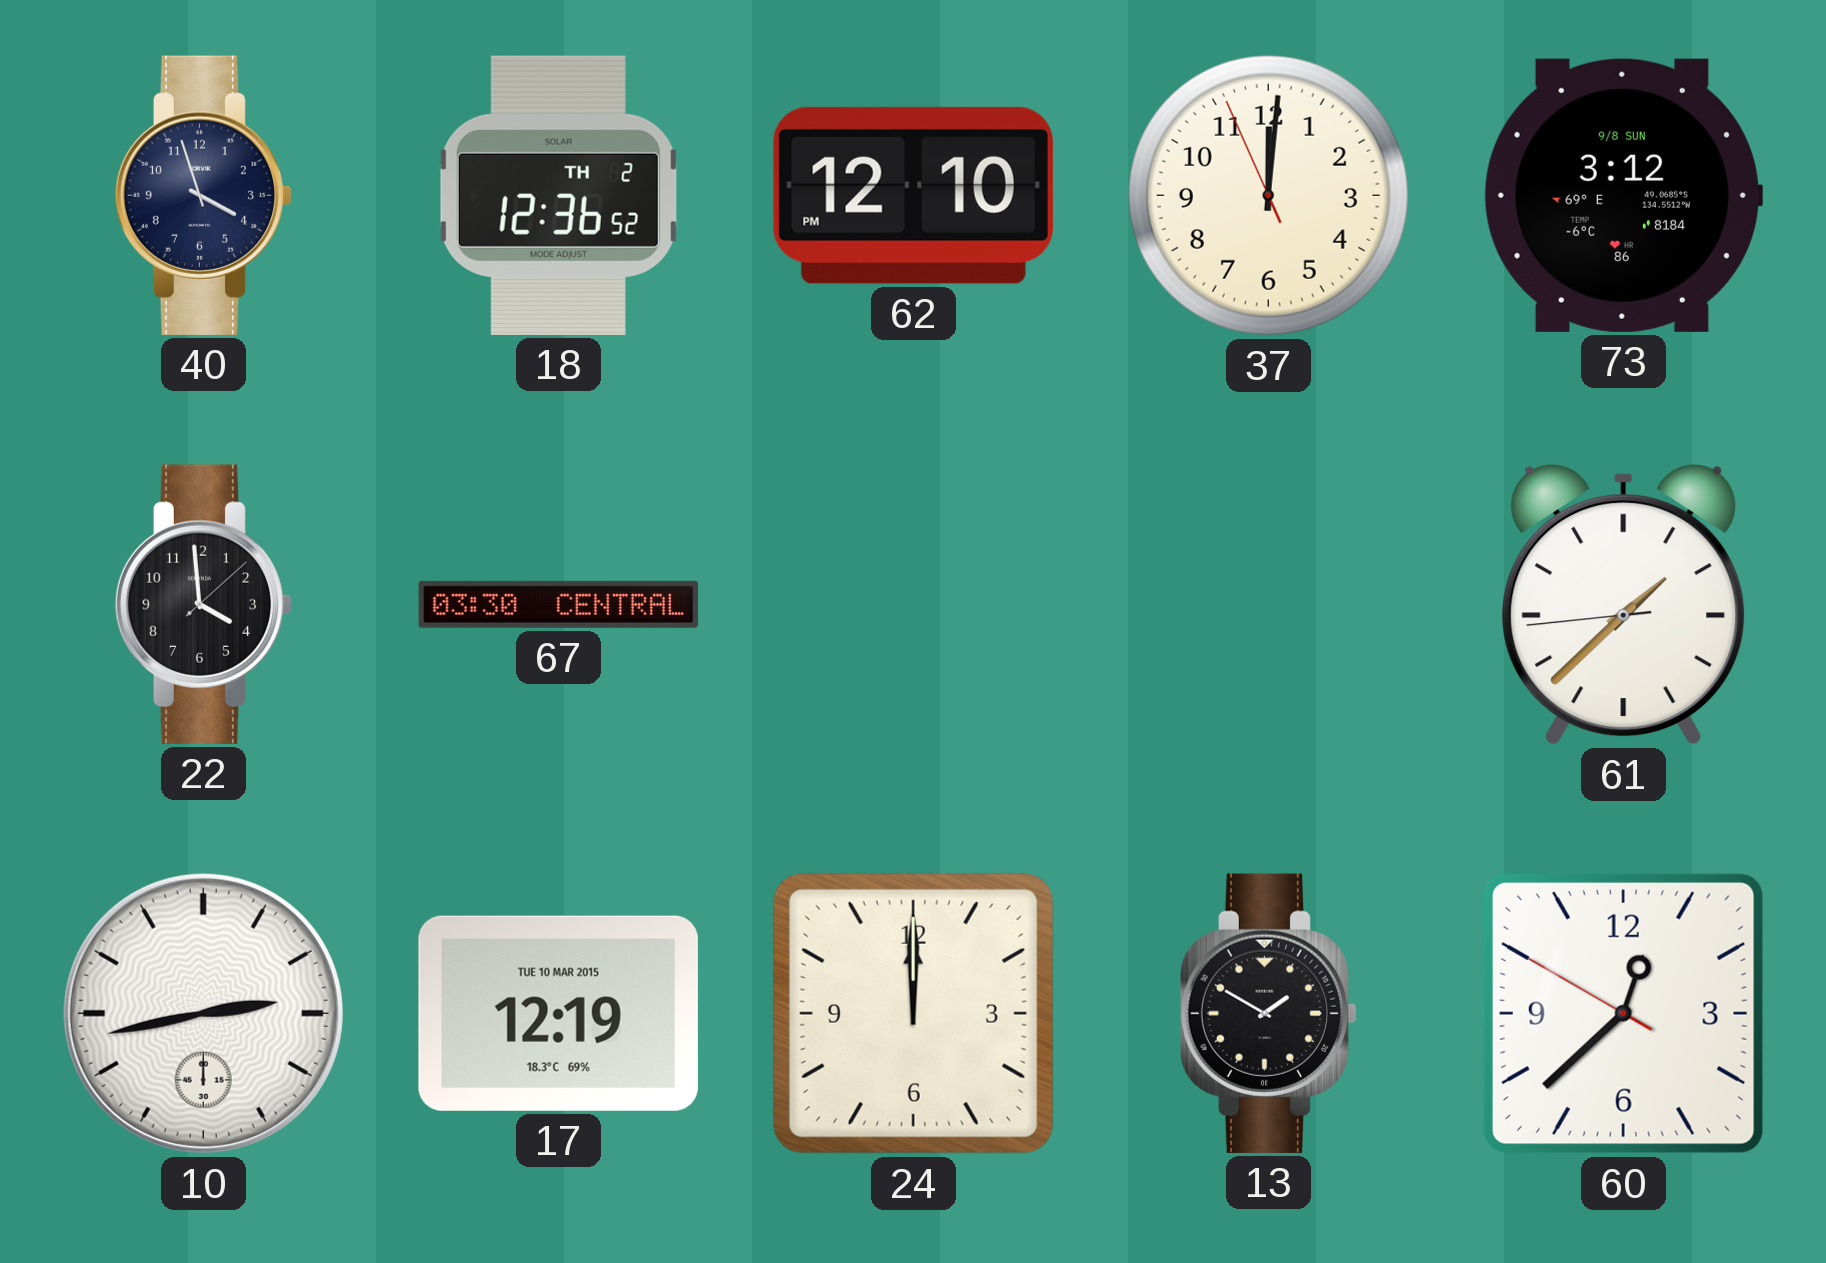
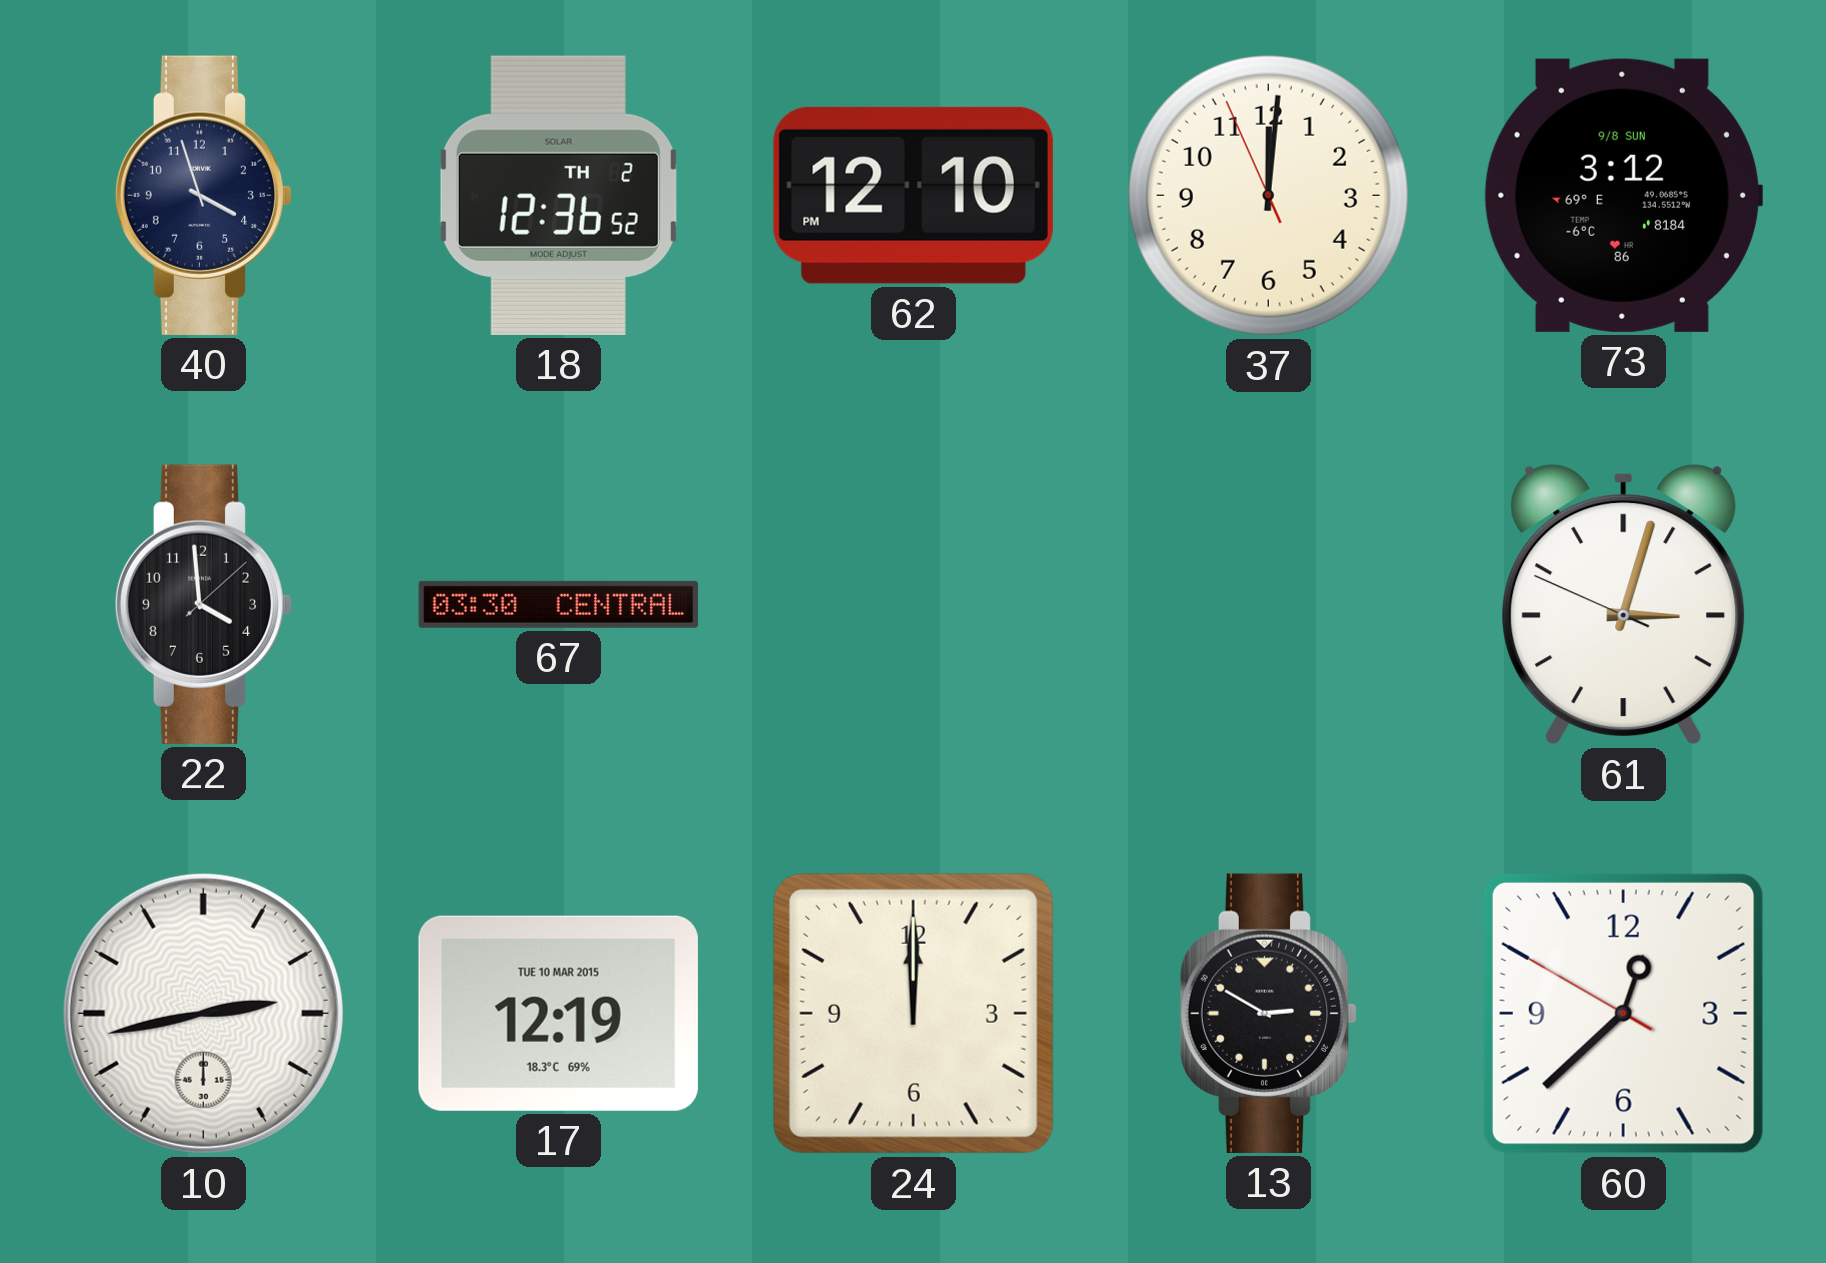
61: 1:37 -> 3:02
13: 1:50 -> 2:50
